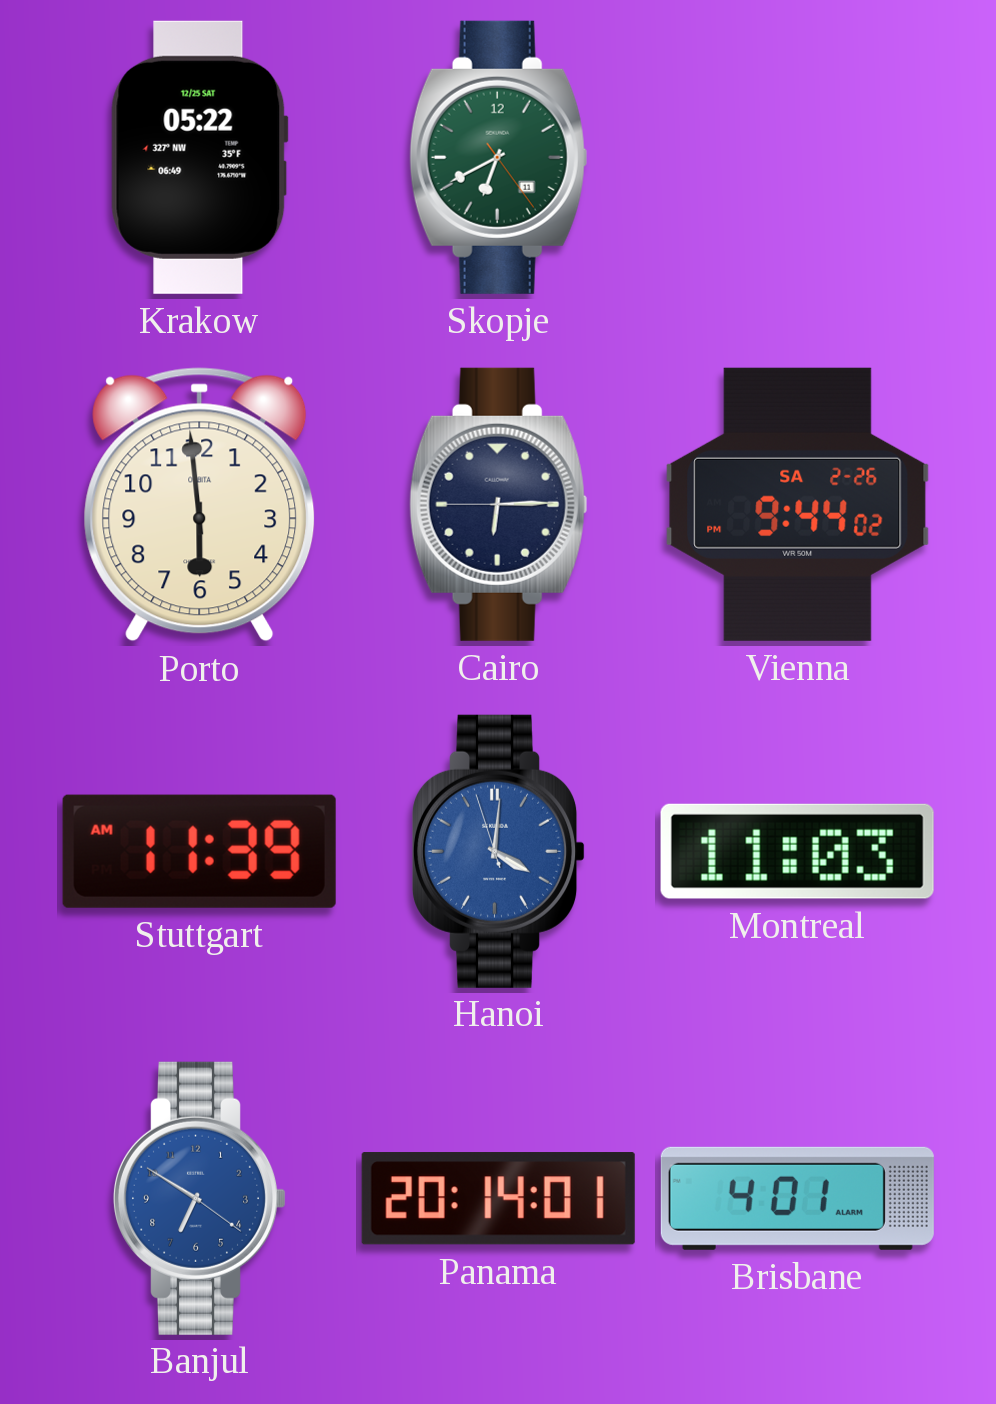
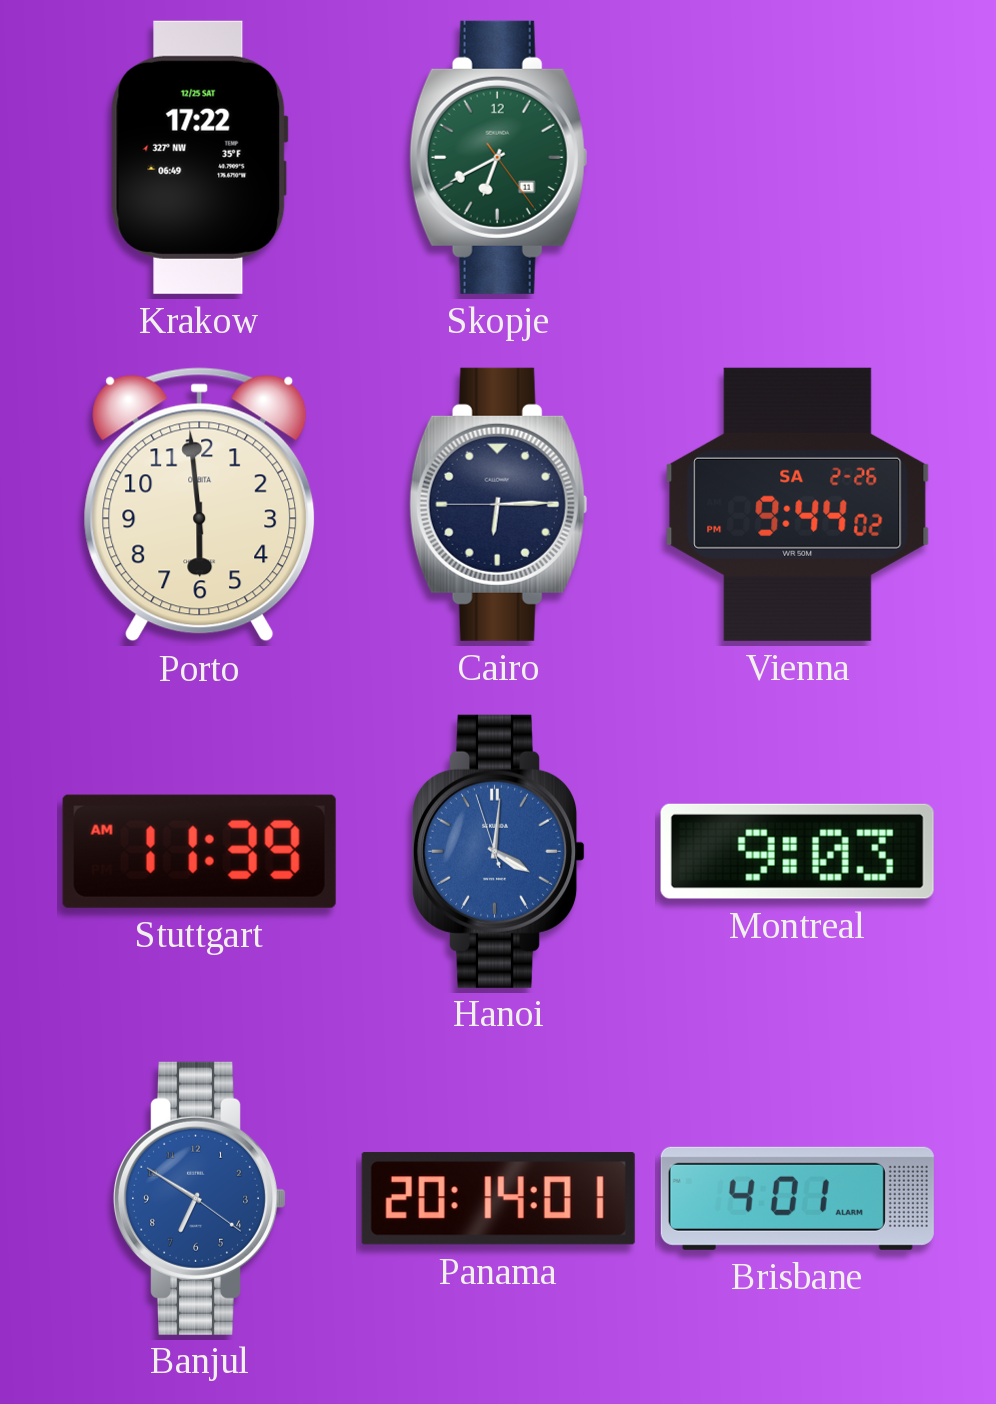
Krakow: 05:22 -> 17:22
Montreal: 11:03 -> 9:03
